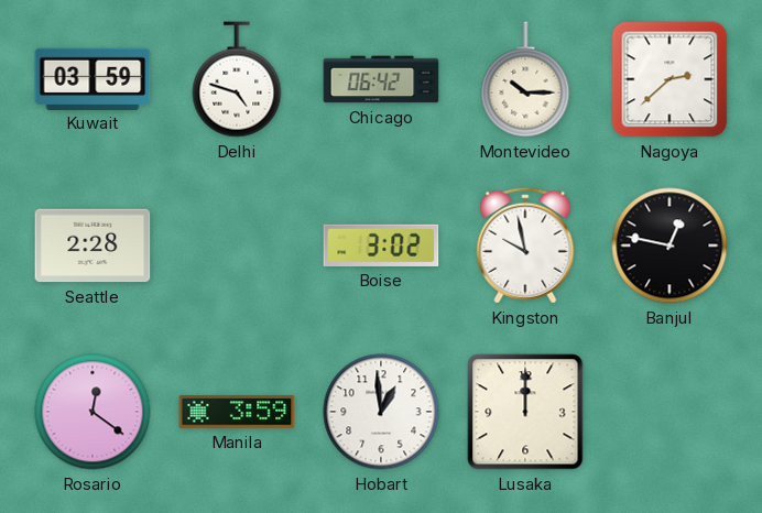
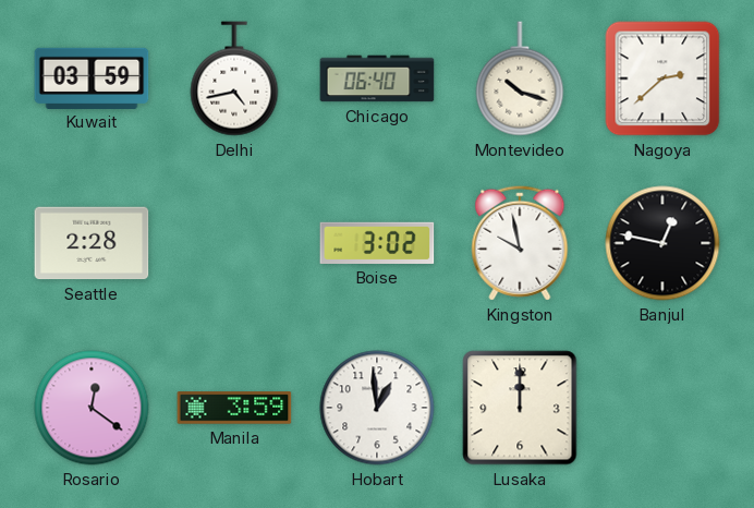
Delhi: 4:48 -> 4:43
Chicago: 06:42 -> 06:40
Montevideo: 10:15 -> 10:18
